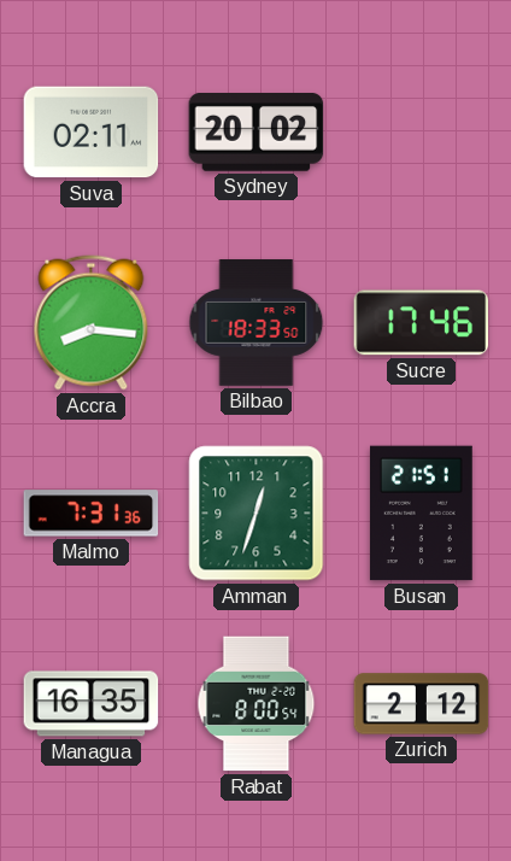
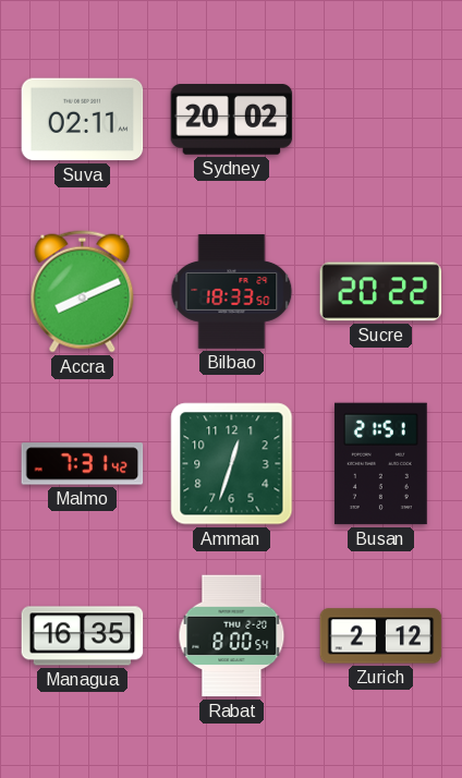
Accra: 8:16 -> 8:11
Sucre: 17:46 -> 20:22
Malmo: 7:31:36 -> 7:31:42
